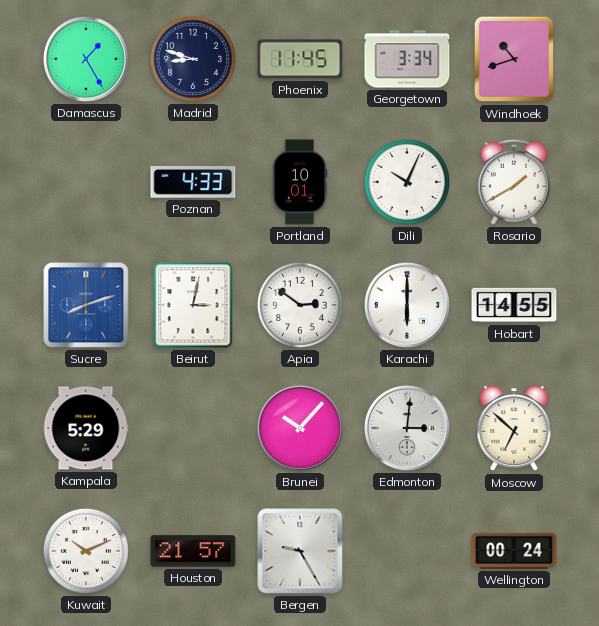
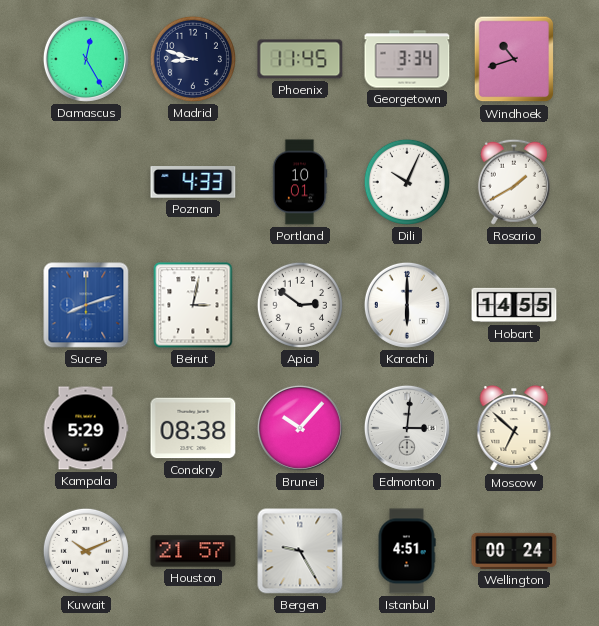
Damascus: 1:25 -> 12:25
Conakry: none -> 08:38
Istanbul: none -> 4:51
